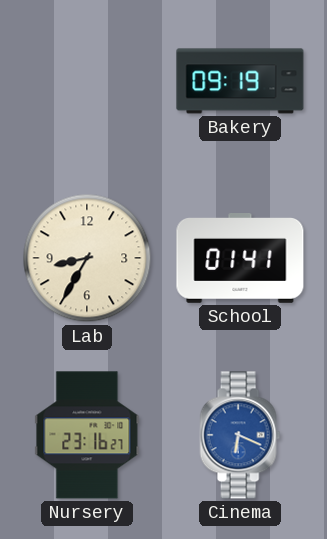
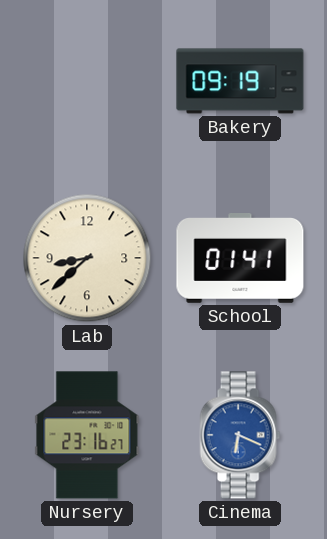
Lab: 8:35 -> 8:38
